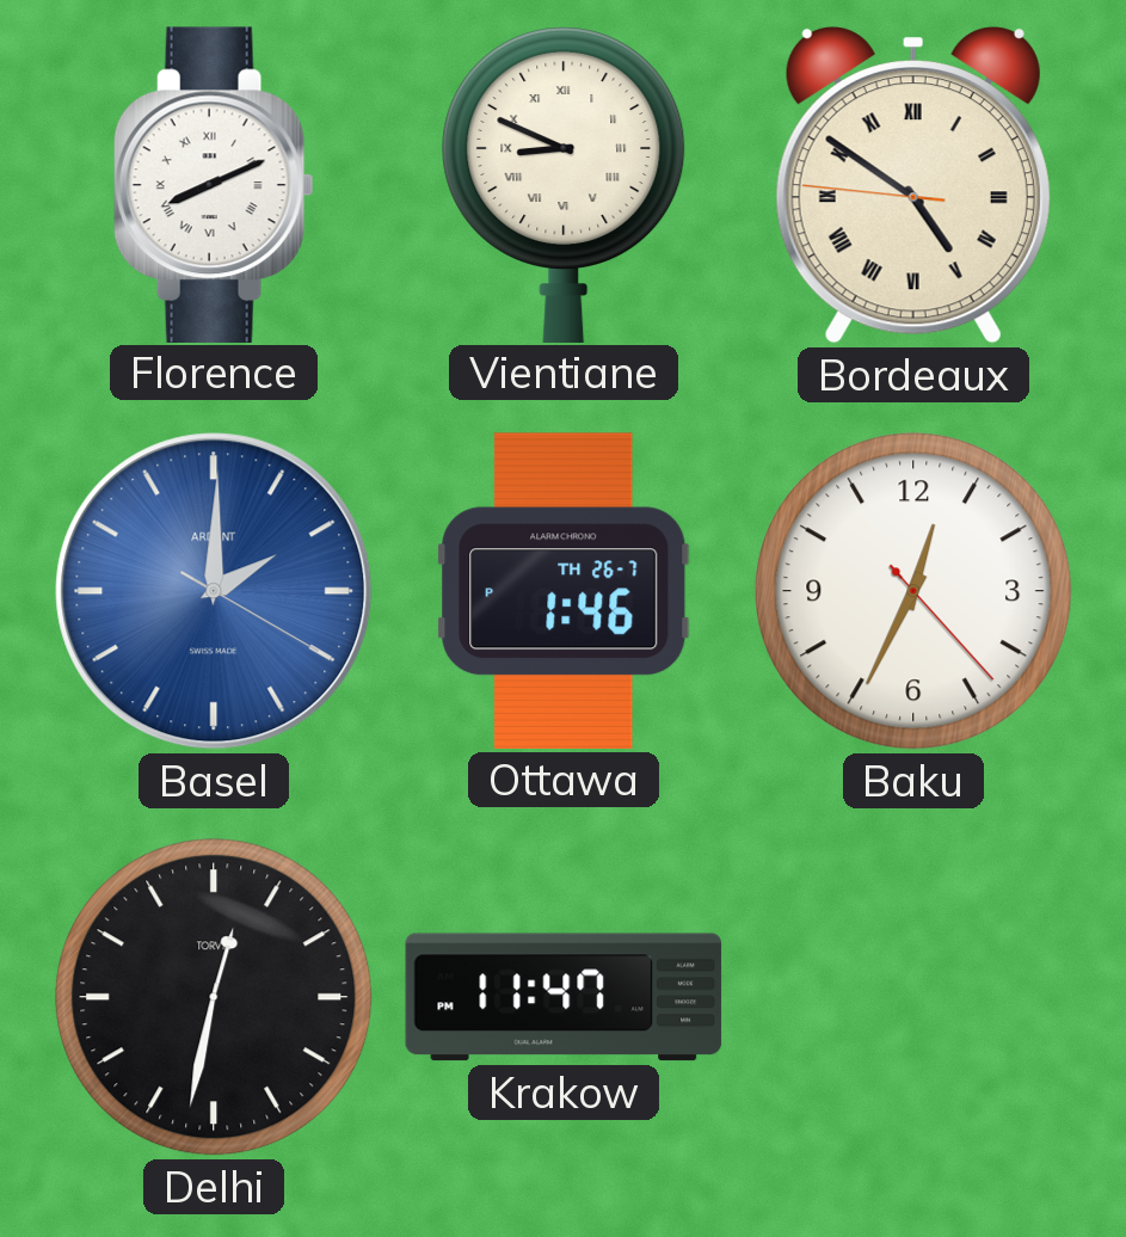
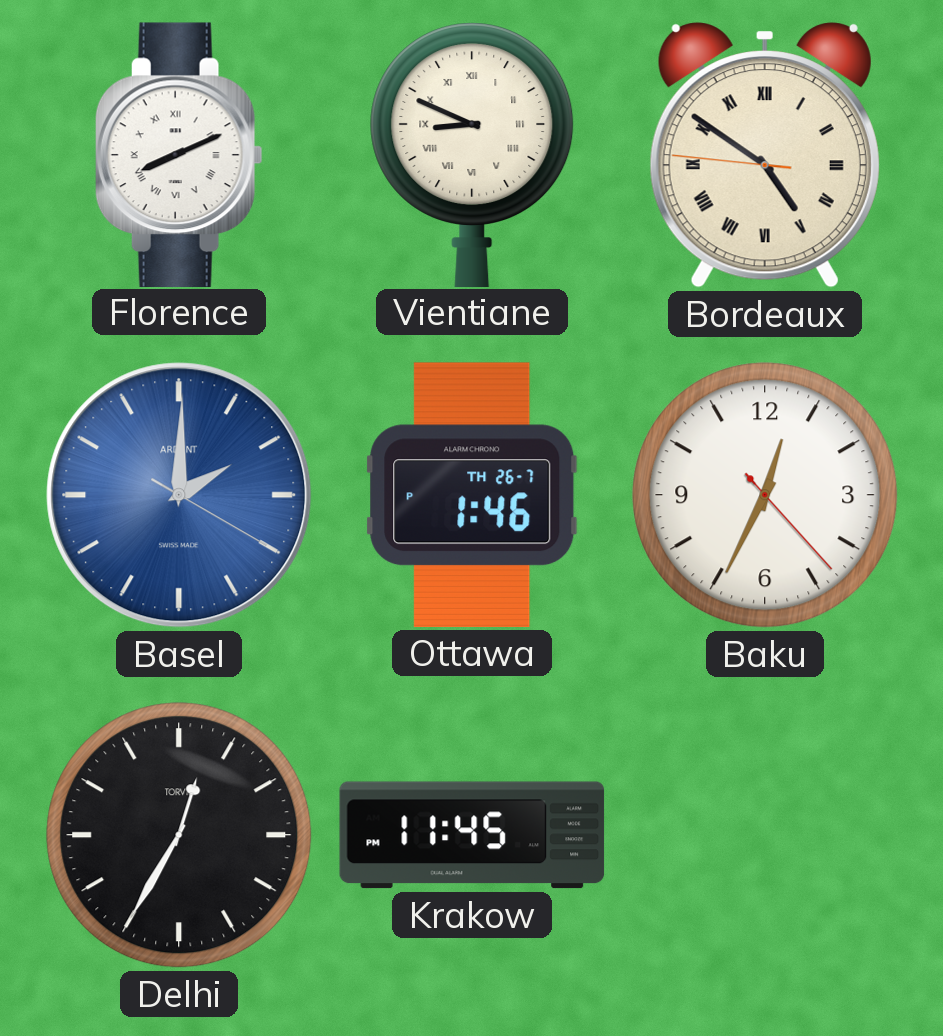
Delhi: 12:32 -> 12:35
Krakow: 11:47 -> 11:45
